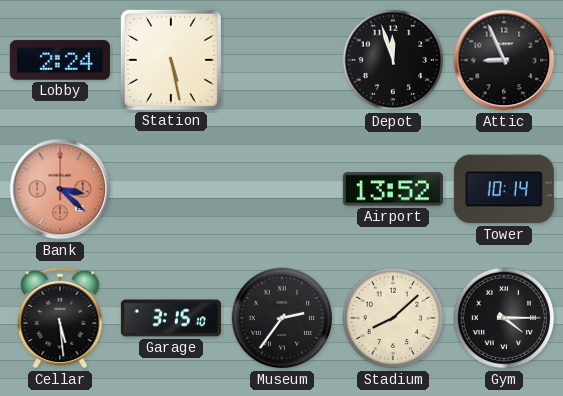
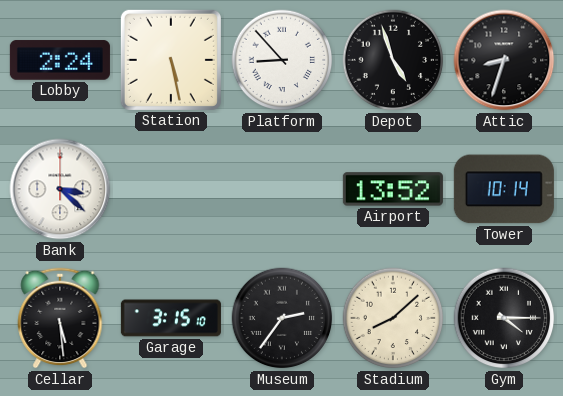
Platform: none -> 8:53
Depot: 11:57 -> 4:57
Attic: 8:56 -> 8:33
Bank dial: salmon -> white
